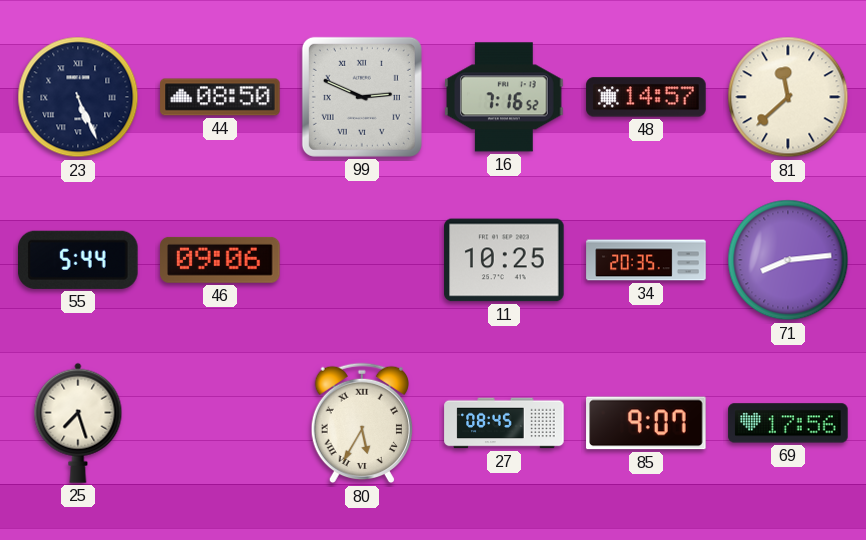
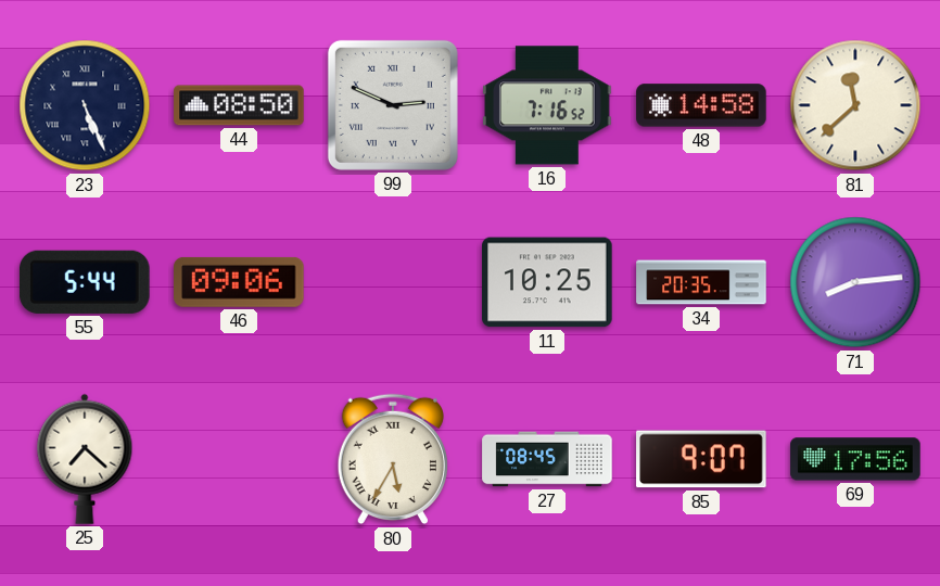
48: 14:57 -> 14:58
25: 7:27 -> 7:22
